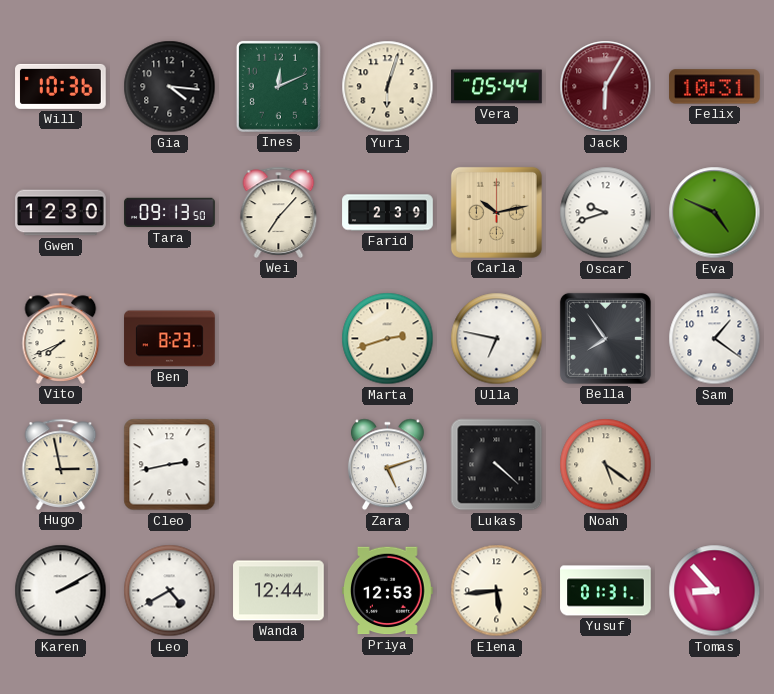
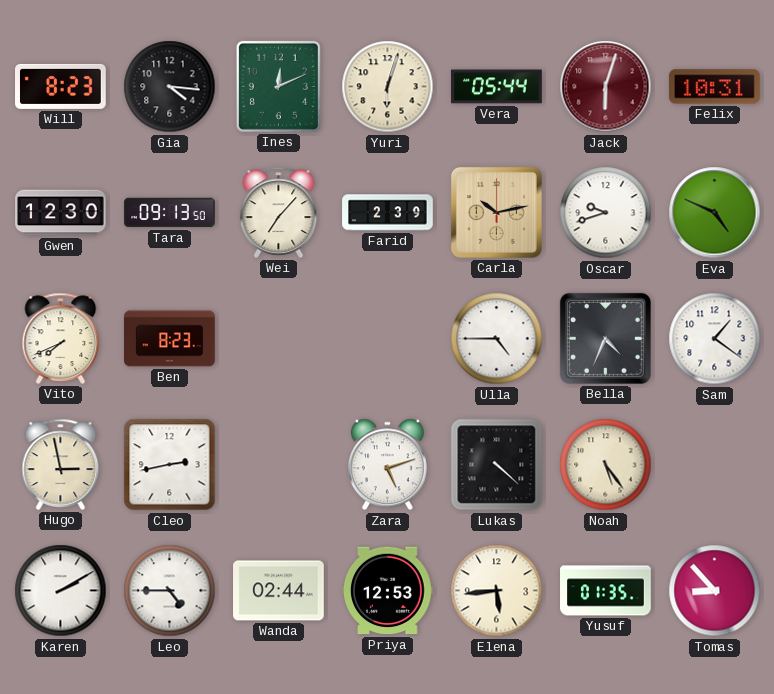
Will: 10:36 -> 8:23
Jack: 6:05 -> 6:03
Marta: 2:42 -> none
Ulla: 6:47 -> 4:45
Bella: 7:54 -> 4:34
Noah: 5:21 -> 5:24
Leo: 4:40 -> 4:45
Wanda: 12:44 -> 02:44
Yusuf: 01:31 -> 01:35
